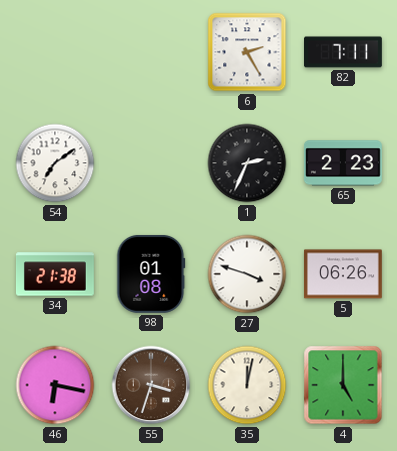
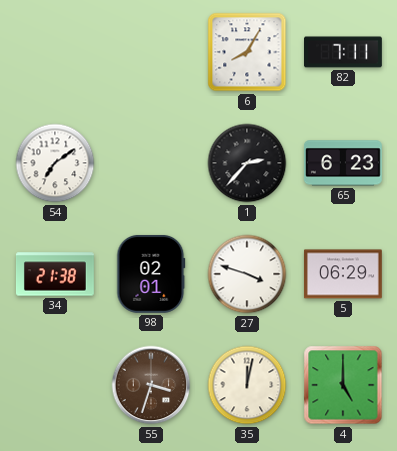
6: 2:25 -> 8:05
1: 2:34 -> 2:37
65: 2:23 -> 6:23
98: 01:08 -> 02:01
5: 06:26 -> 06:29
46: 6:17 -> none
